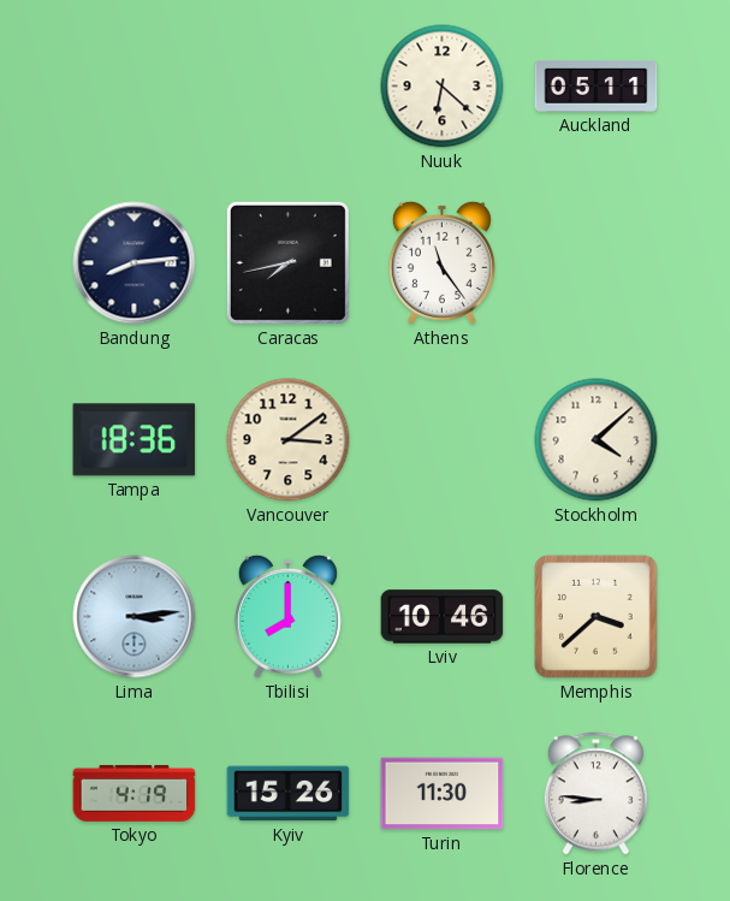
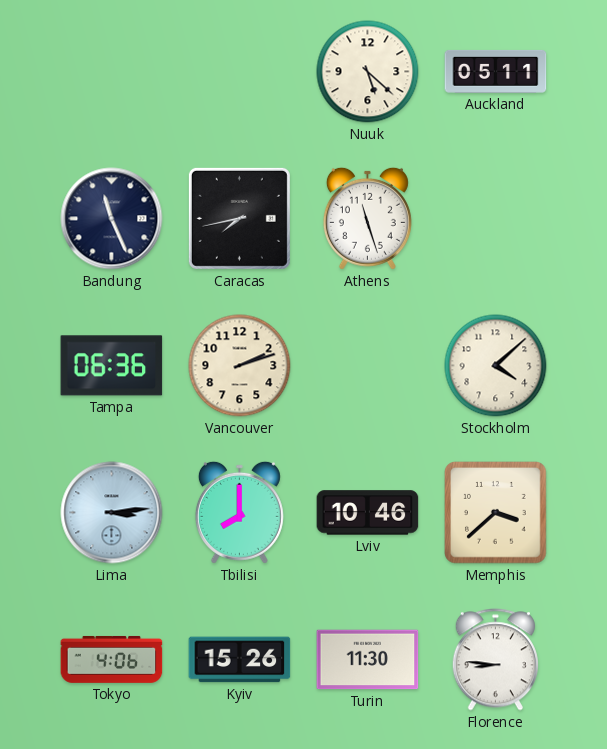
Nuuk: 6:22 -> 5:22
Bandung: 8:14 -> 11:26
Athens: 11:24 -> 11:27
Tampa: 18:36 -> 06:36
Vancouver: 3:09 -> 2:12
Tokyo: 4:19 -> 4:06
